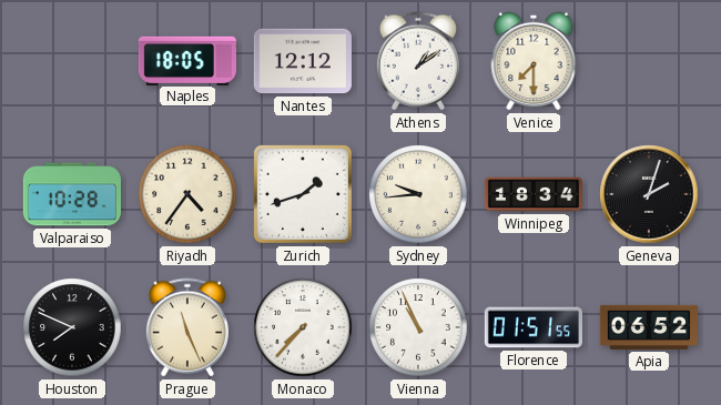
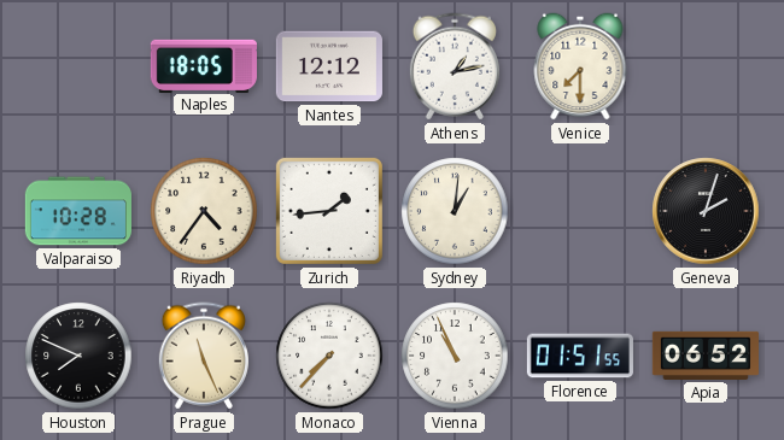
Athens: 1:09 -> 1:13
Zurich: 1:42 -> 1:44
Sydney: 9:44 -> 1:01
Winnipeg: 18:34 -> none
